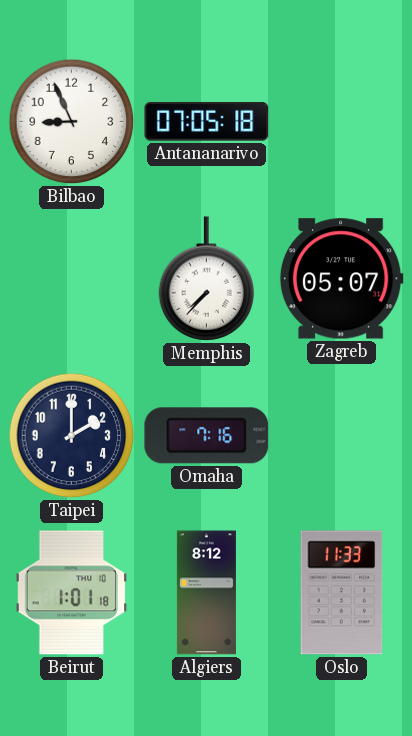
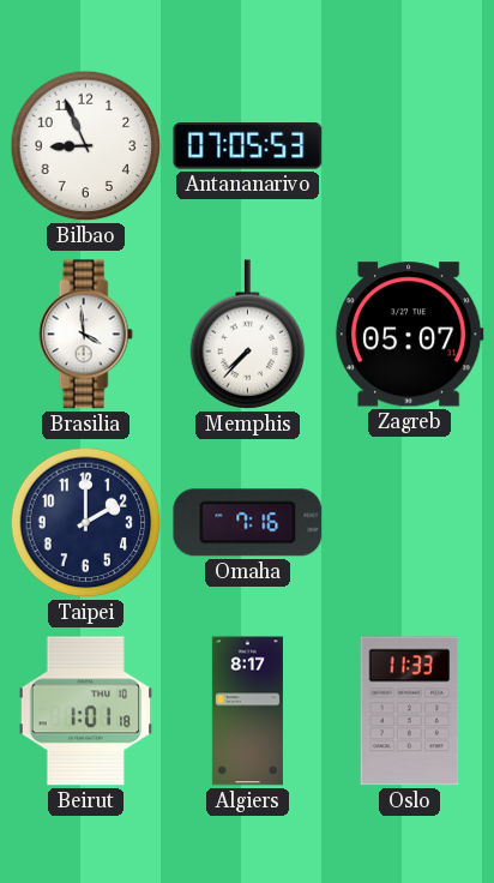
Antananarivo: 07:05:18 -> 07:05:53
Brasilia: none -> 3:59
Algiers: 8:12 -> 8:17
